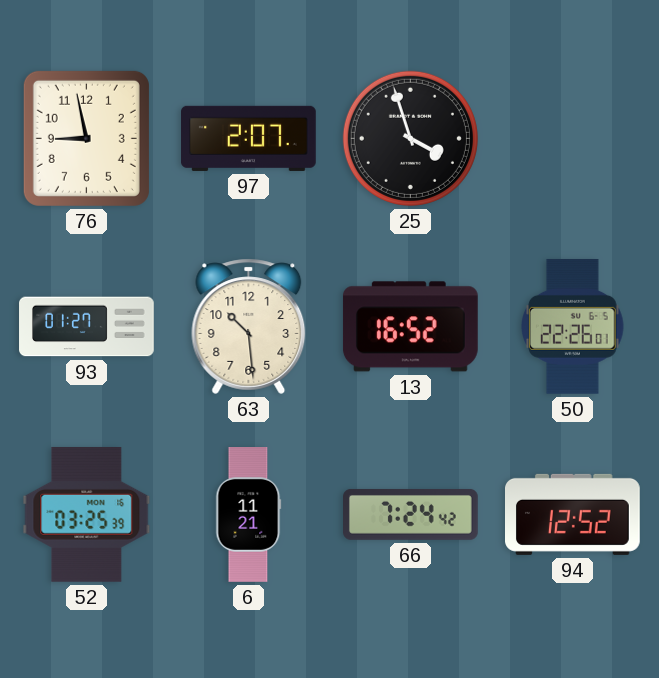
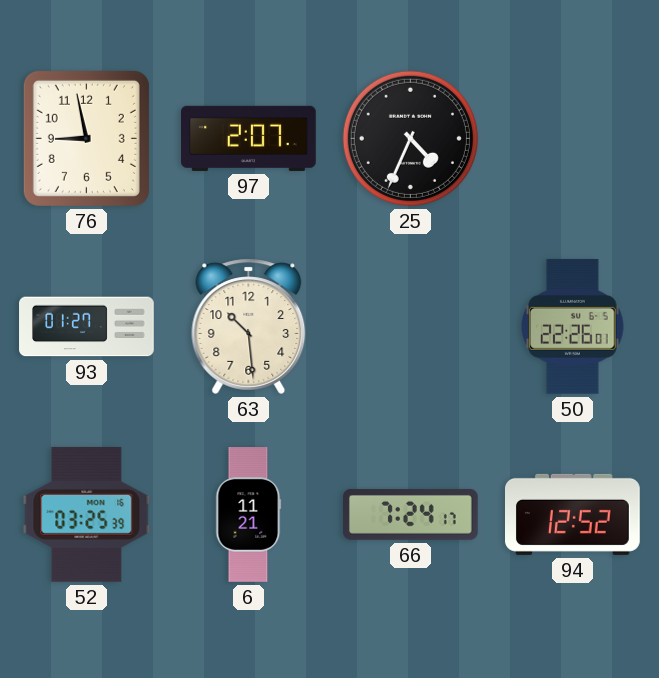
25: 3:57 -> 4:34
13: 16:52 -> none
66: 7:24:42 -> 7:24:17
